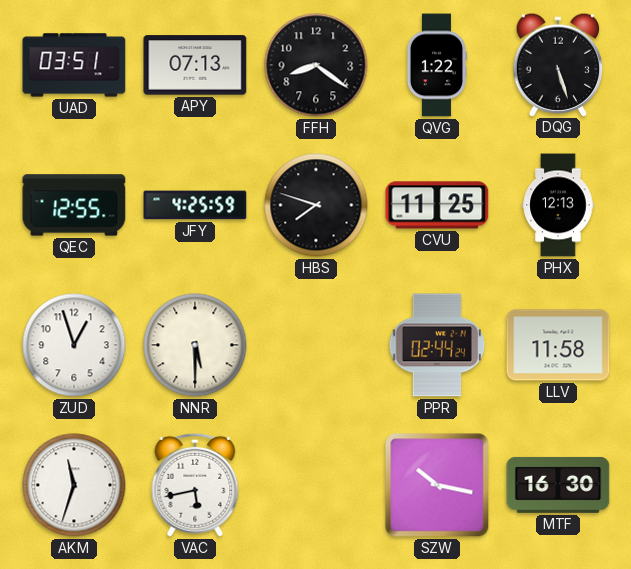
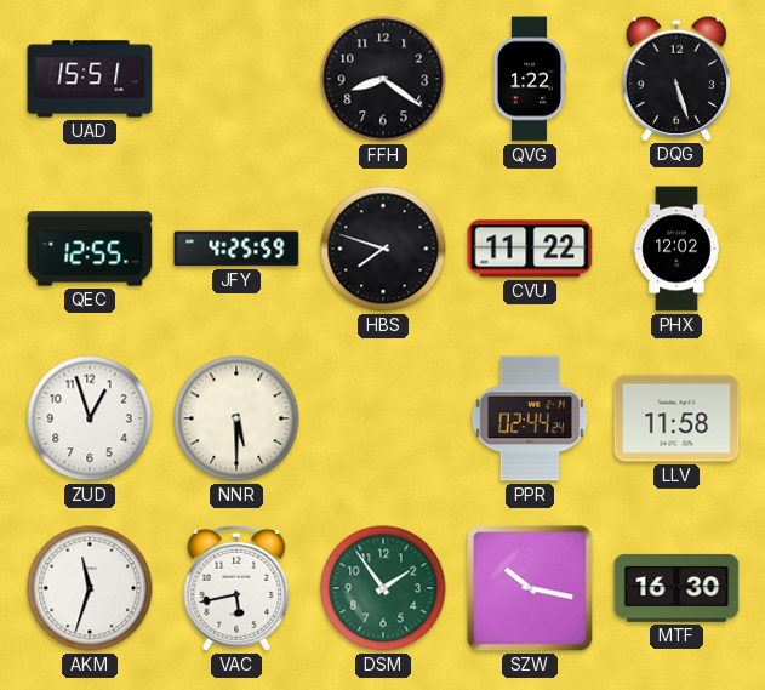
UAD: 03:51 -> 15:51
APY: 07:13 -> none
CVU: 11:25 -> 11:22
PHX: 12:13 -> 12:02
DSM: none -> 1:54
